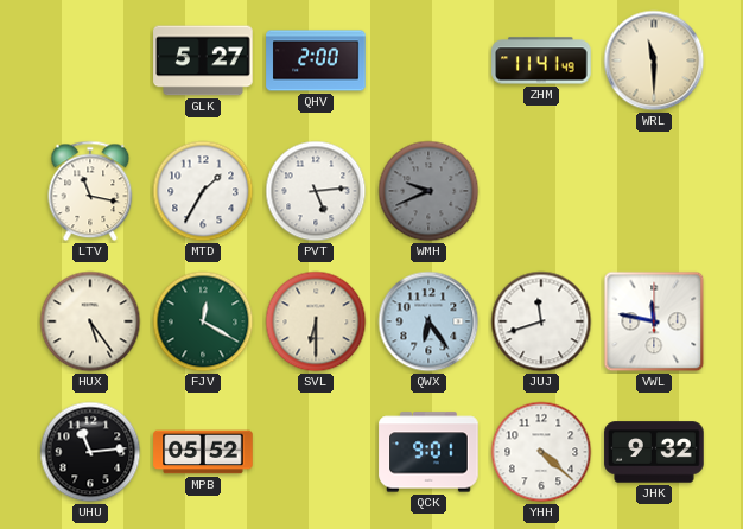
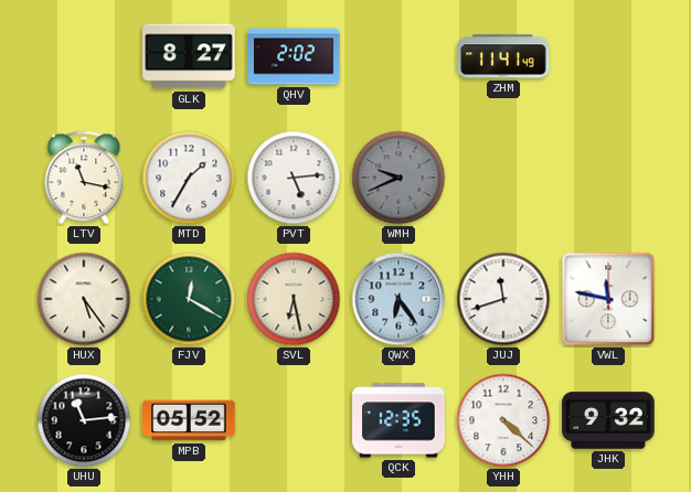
GLK: 5:27 -> 8:27
QHV: 2:00 -> 2:02
WRL: 11:30 -> none
SVL: 6:30 -> 6:28
QCK: 9:01 -> 12:35
